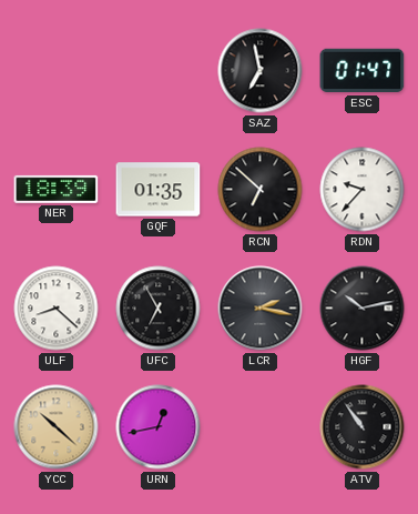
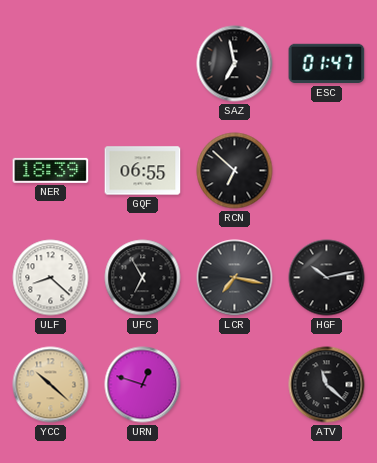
GQF: 01:35 -> 06:55
RDN: 9:37 -> none
LCR: 2:17 -> 7:17
URN: 12:43 -> 12:48
ATV: 10:54 -> 11:22
